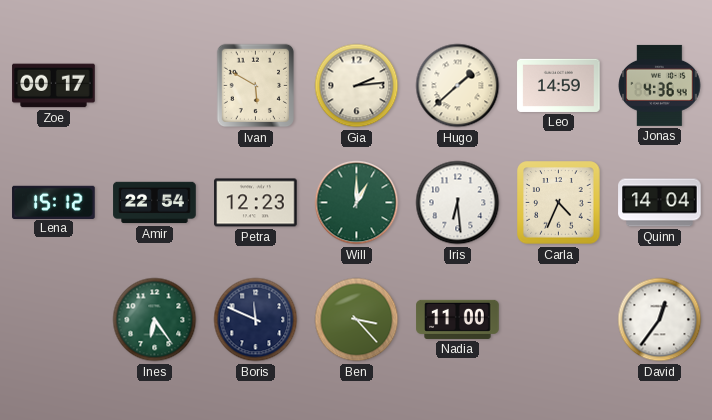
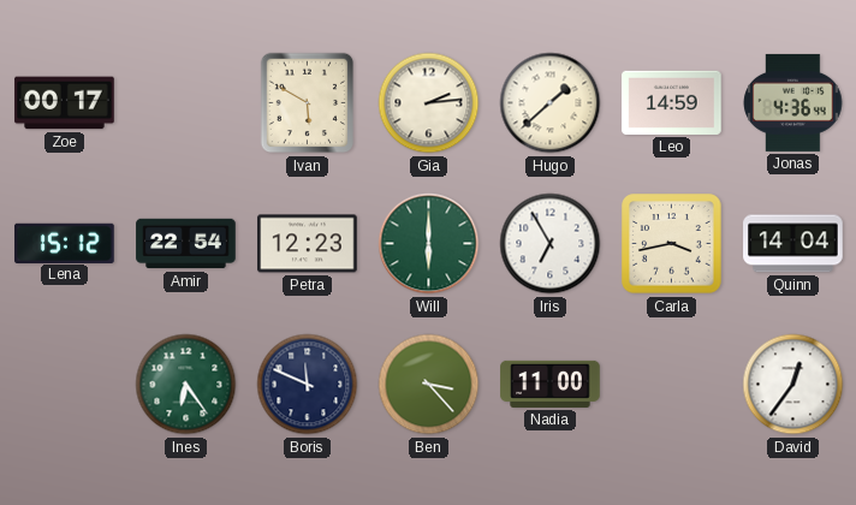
Will: 1:00 -> 6:00
Iris: 6:29 -> 6:55
Carla: 4:34 -> 3:43
